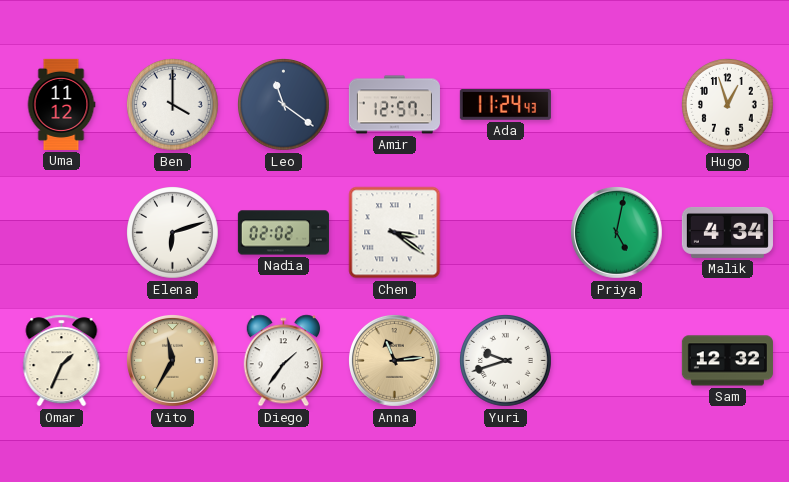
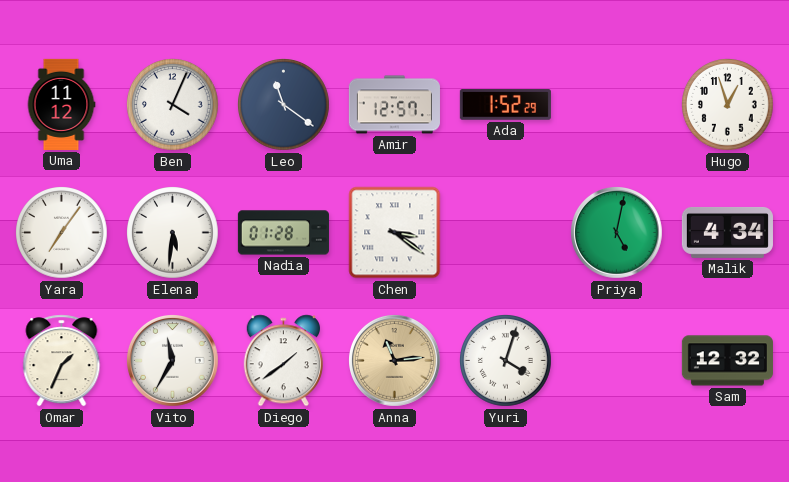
Ben: 4:00 -> 4:04
Ada: 11:24 -> 1:52
Yara: none -> 7:06
Elena: 6:12 -> 5:31
Nadia: 02:02 -> 01:28
Vito dial: champagne -> white
Diego: 1:36 -> 1:39
Yuri: 9:42 -> 4:03
